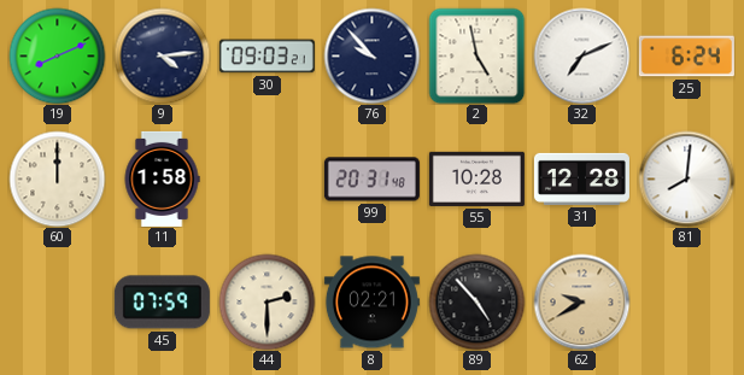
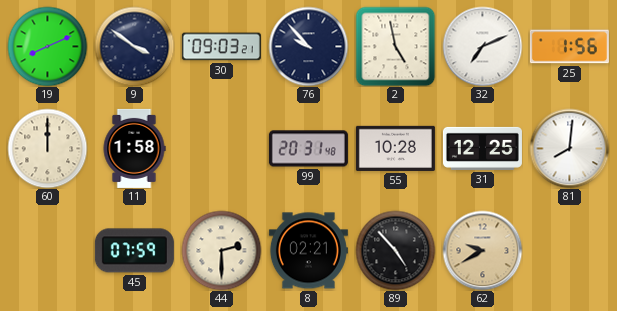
9: 4:14 -> 3:51
25: 6:24 -> 1:56
31: 12:28 -> 12:25
